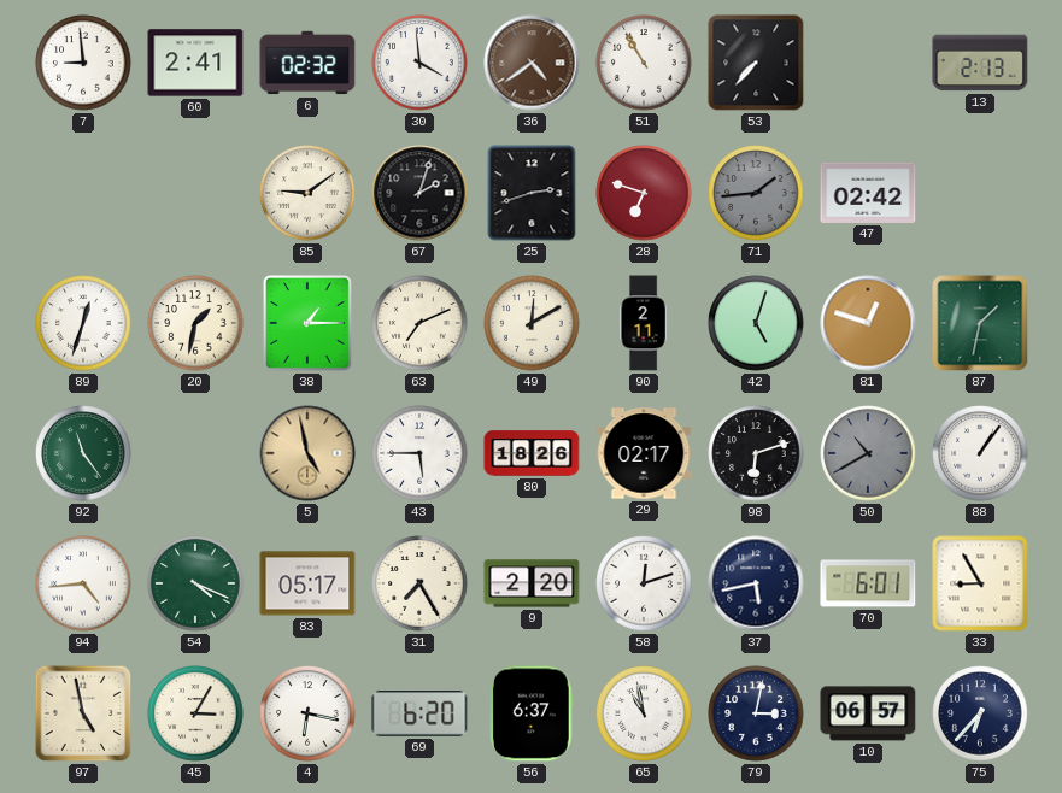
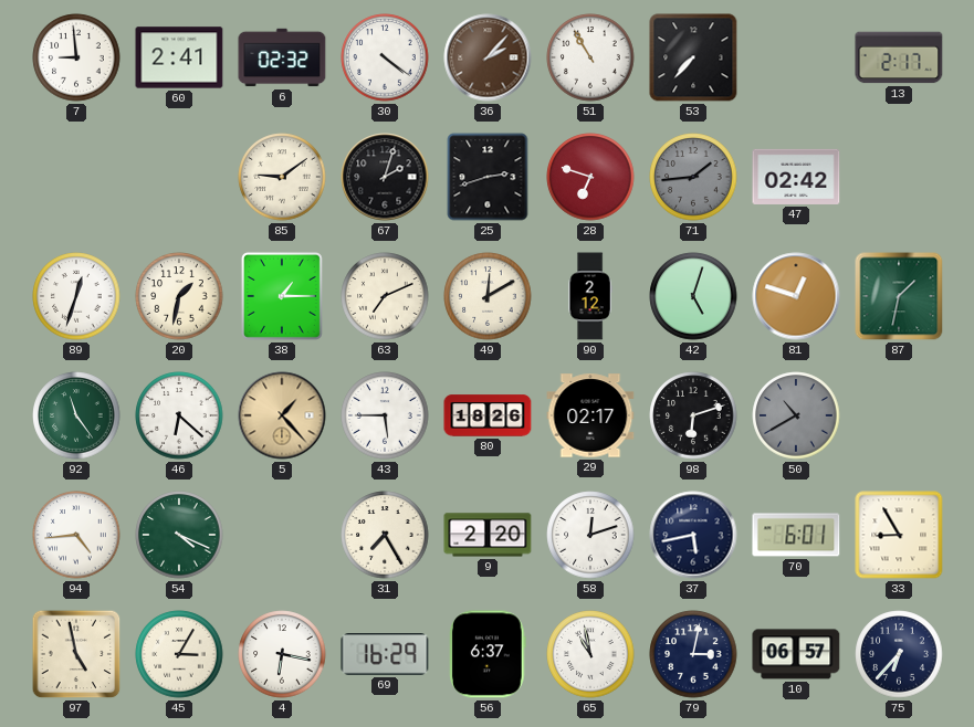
30: 3:59 -> 4:21
36: 4:39 -> 2:07
13: 2:13 -> 2:17
90: 2:11 -> 2:12
46: none -> 6:22
5: 4:58 -> 1:23
88: 1:06 -> none
83: 05:17 -> none
69: 6:20 -> 16:29
